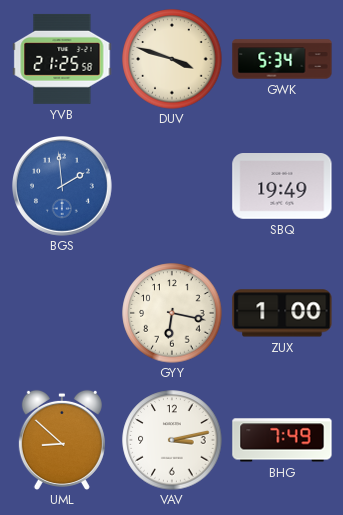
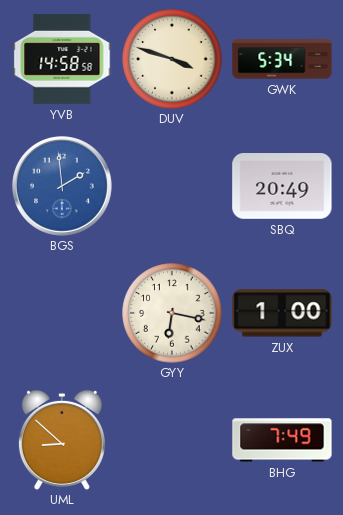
YVB: 21:25 -> 14:58
SBQ: 19:49 -> 20:49
VAV: 3:13 -> none
